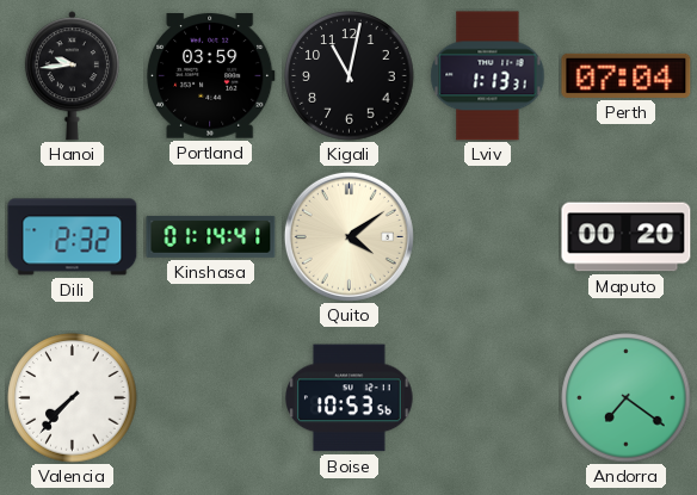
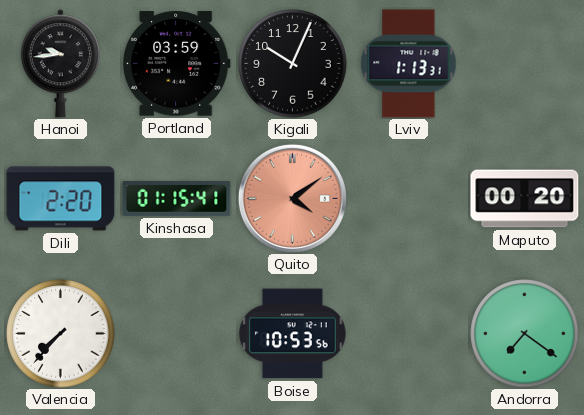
Kigali: 11:02 -> 10:04
Perth: 07:04 -> none
Dili: 2:32 -> 2:20
Kinshasa: 01:14 -> 01:15
Quito dial: cream -> salmon
